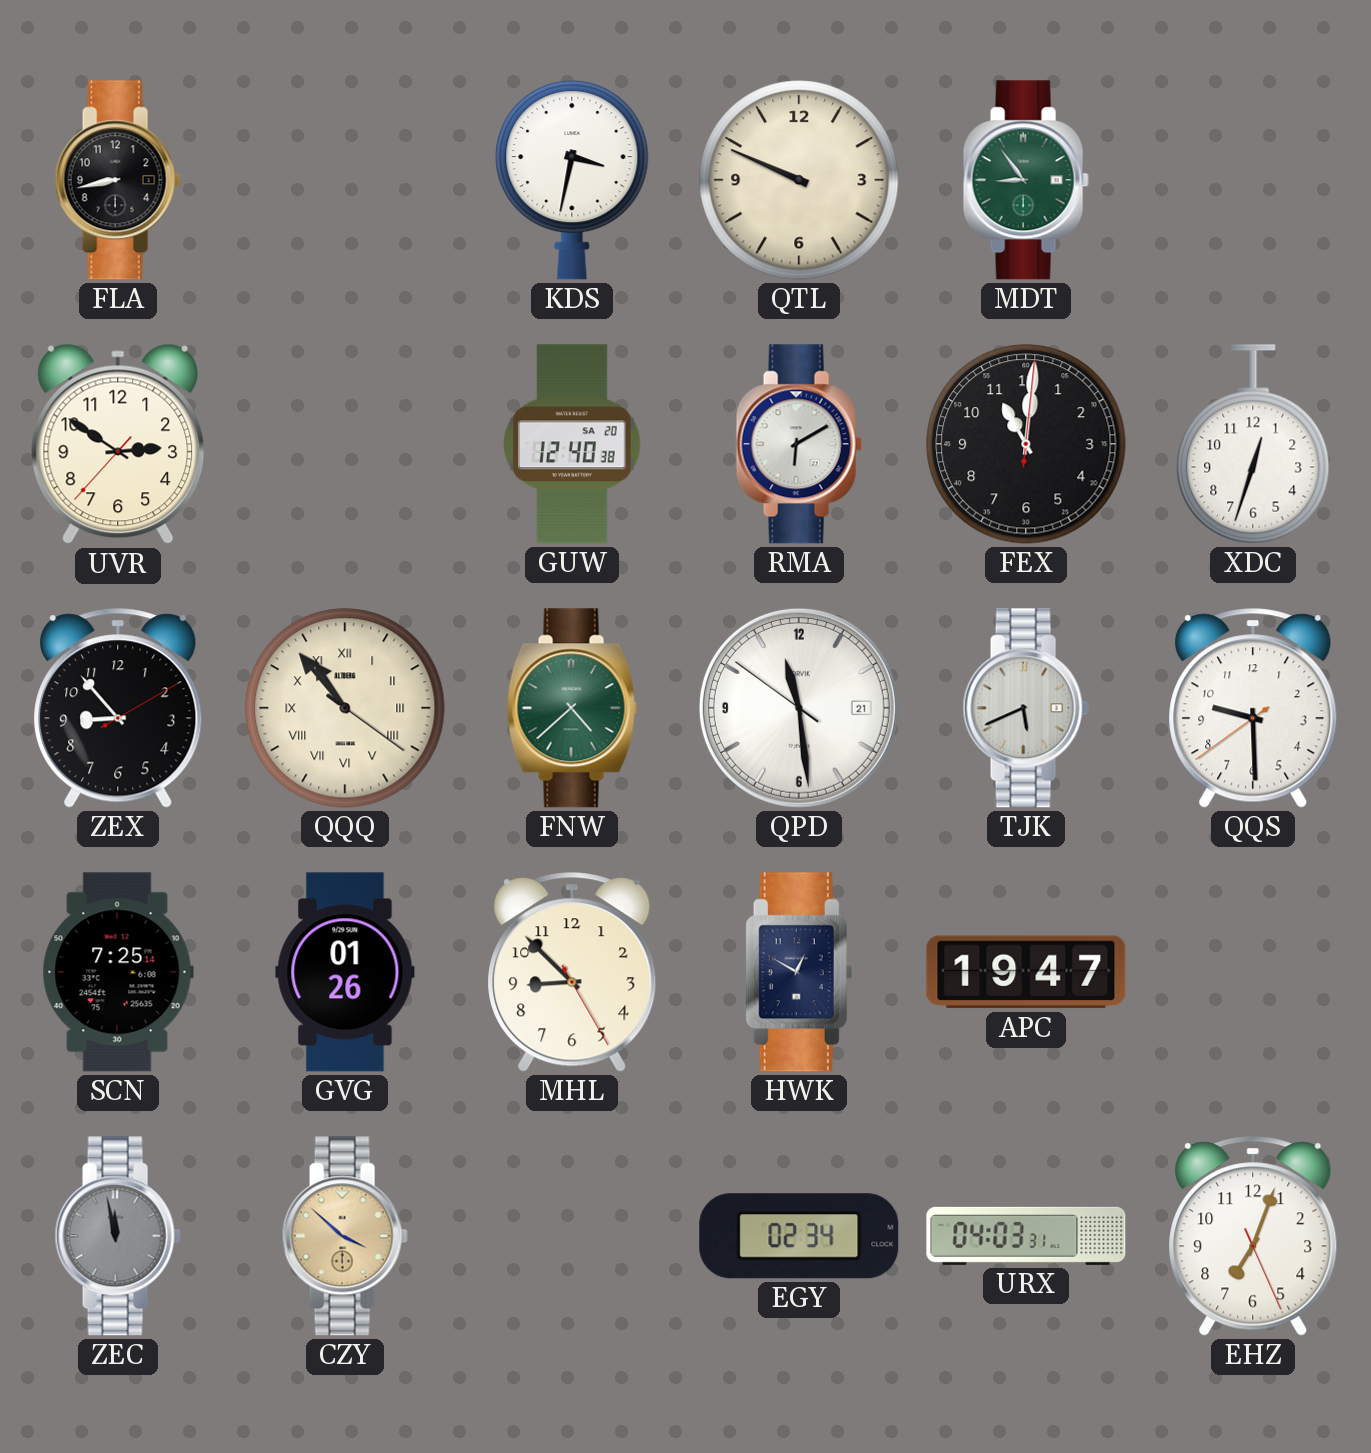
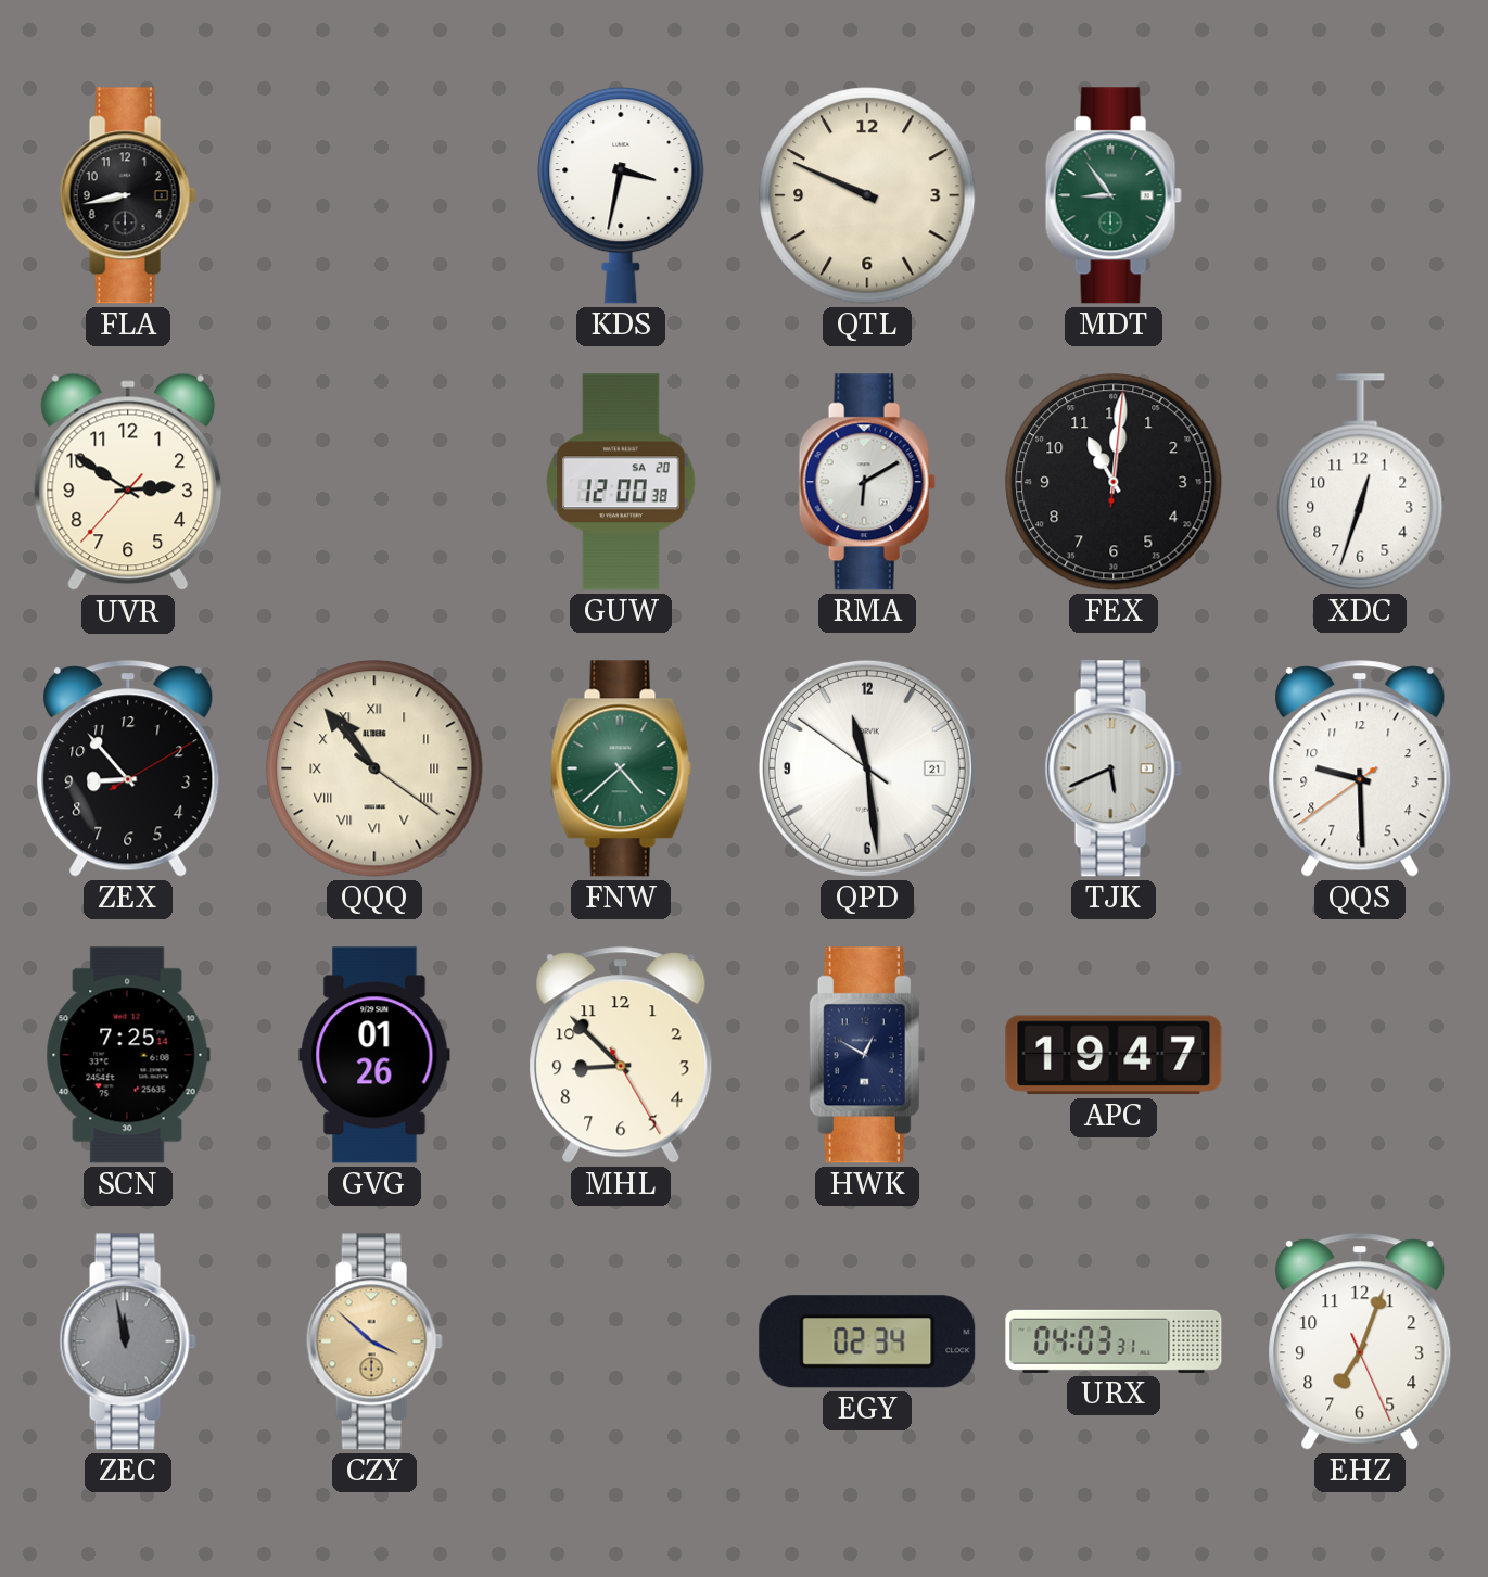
GUW: 12:40 -> 12:00
